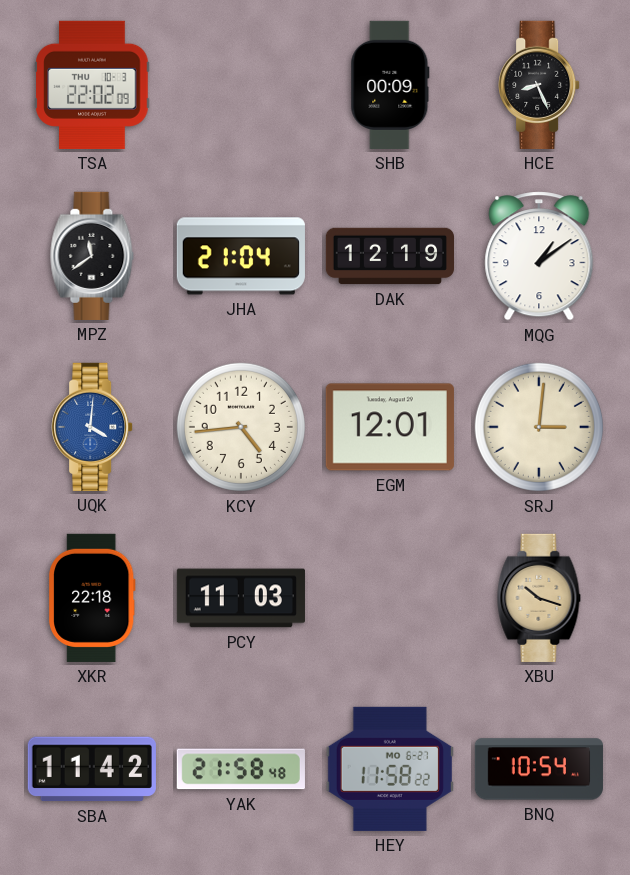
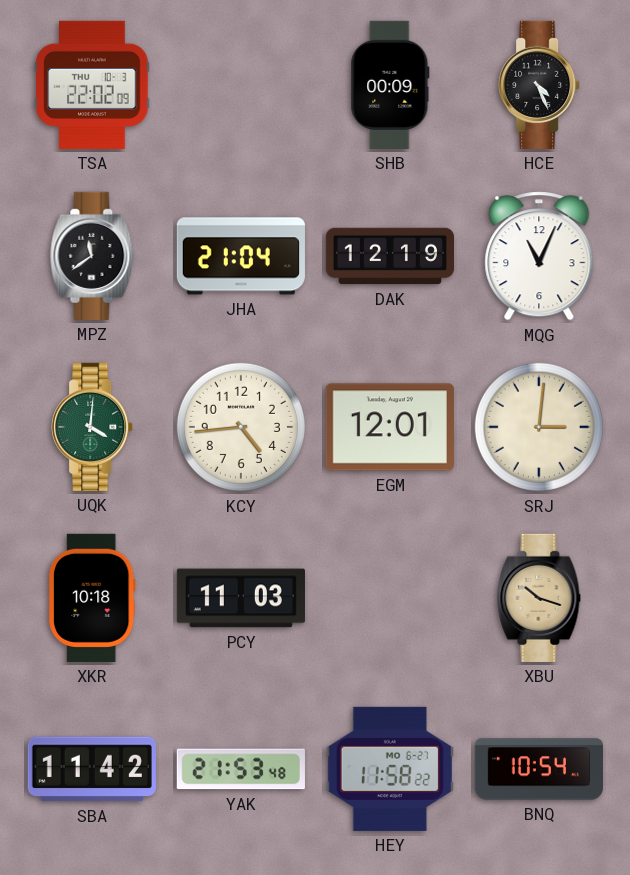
HCE: 8:26 -> 4:26
MQG: 1:09 -> 11:04
UQK dial: blue -> green
XKR: 22:18 -> 10:18
YAK: 21:58 -> 21:53
